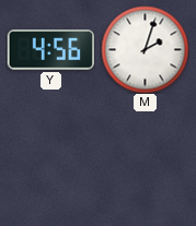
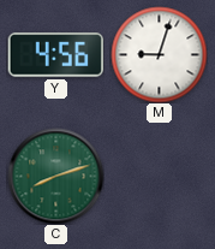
M: 2:03 -> 9:03
C: none -> 8:12
